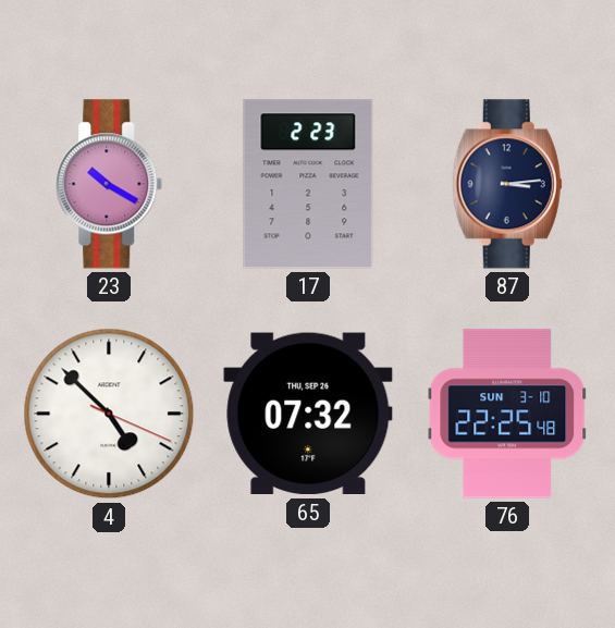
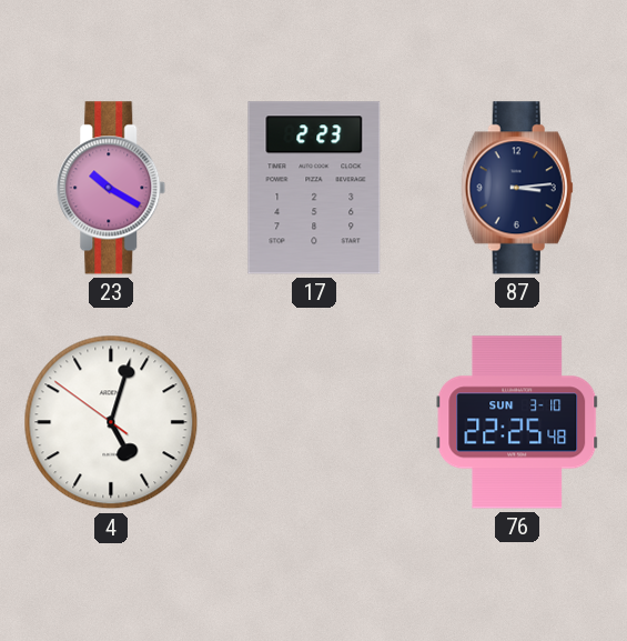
4: 4:52 -> 5:02
65: 07:32 -> none
